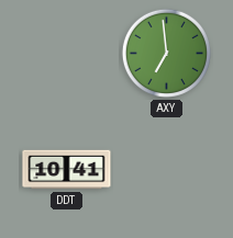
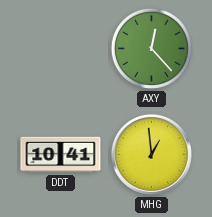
AXY: 6:59 -> 12:23
MHG: none -> 12:59
